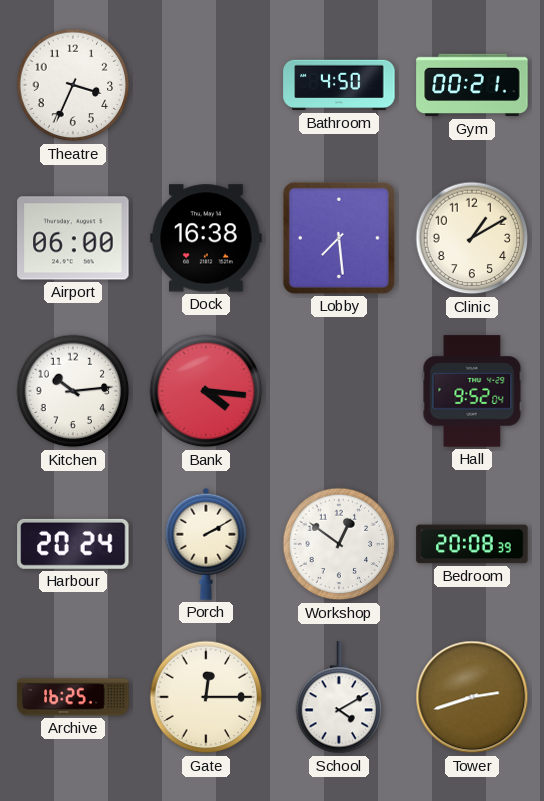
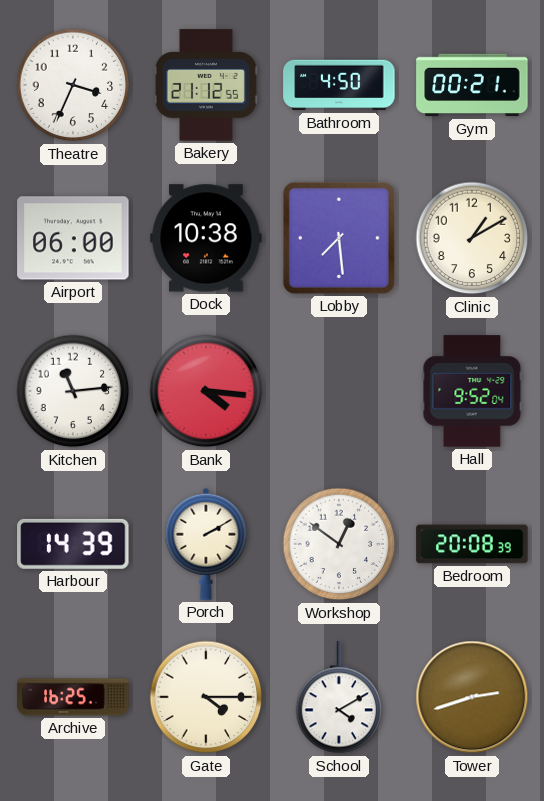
Bakery: none -> 21:12
Dock: 16:38 -> 10:38
Kitchen: 10:14 -> 11:14
Harbour: 20:24 -> 14:39
Gate: 12:15 -> 4:15
